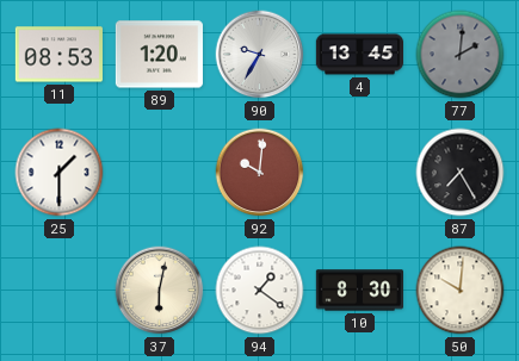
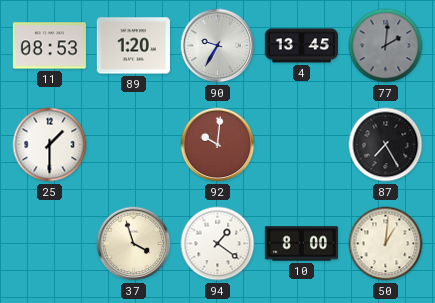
37: 6:02 -> 3:57
10: 8:30 -> 8:00
50: 10:01 -> 1:01
